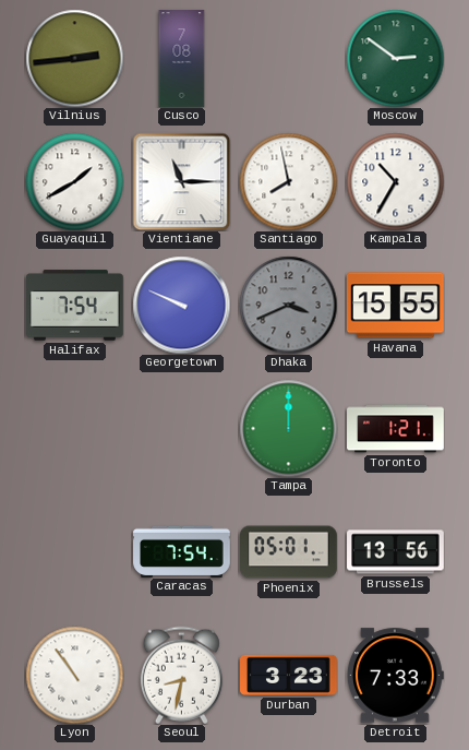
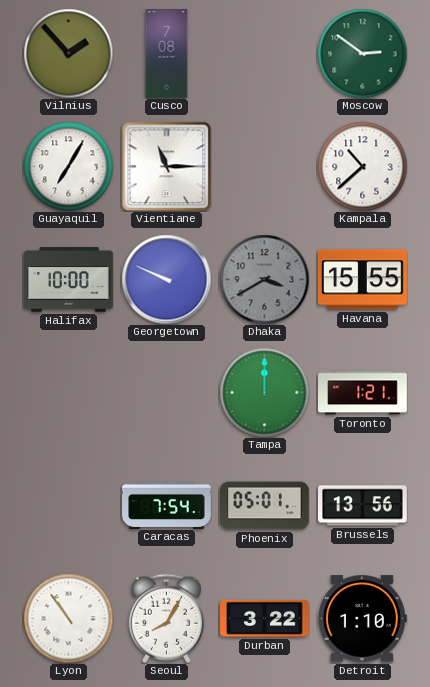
Vilnius: 2:44 -> 1:53
Guayaquil: 1:40 -> 7:05
Santiago: 7:58 -> none
Kampala: 10:35 -> 10:38
Halifax: 7:54 -> 10:00
Dhaka: 3:41 -> 3:40
Seoul: 8:32 -> 8:05
Durban: 3:23 -> 3:22
Detroit: 7:33 -> 1:10
